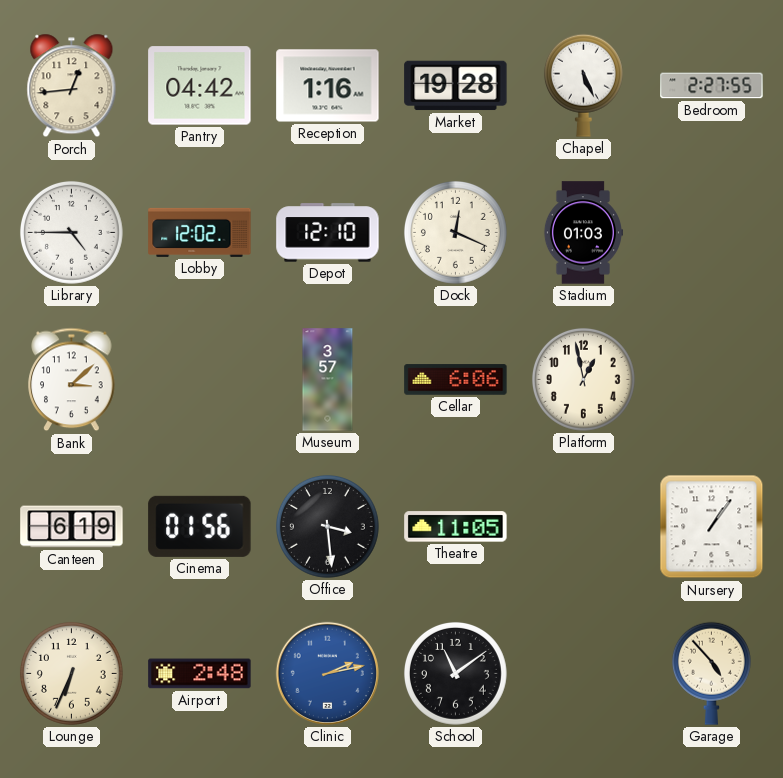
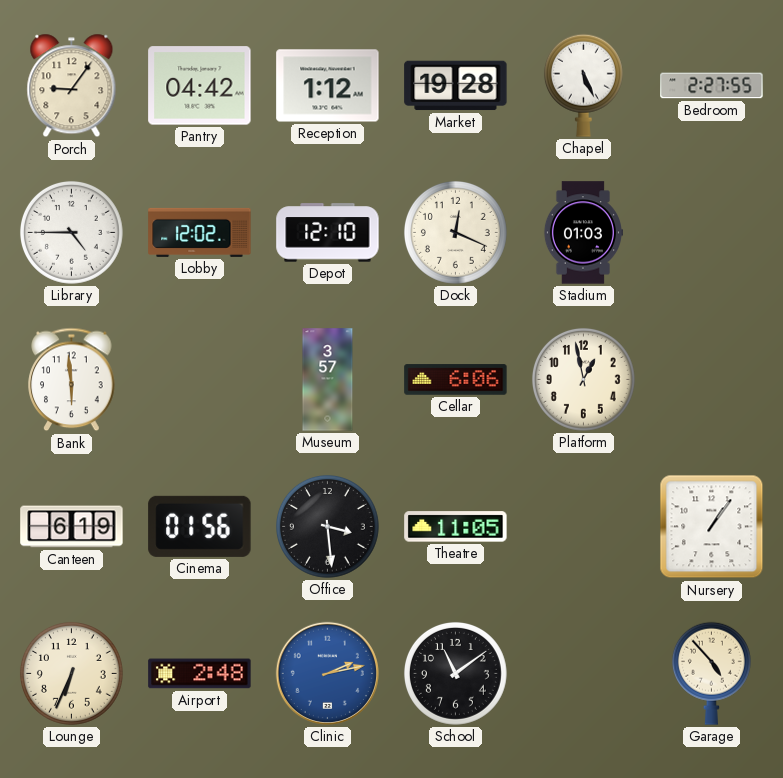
Porch: 12:44 -> 9:06
Reception: 1:16 -> 1:12
Bank: 3:08 -> 5:59
